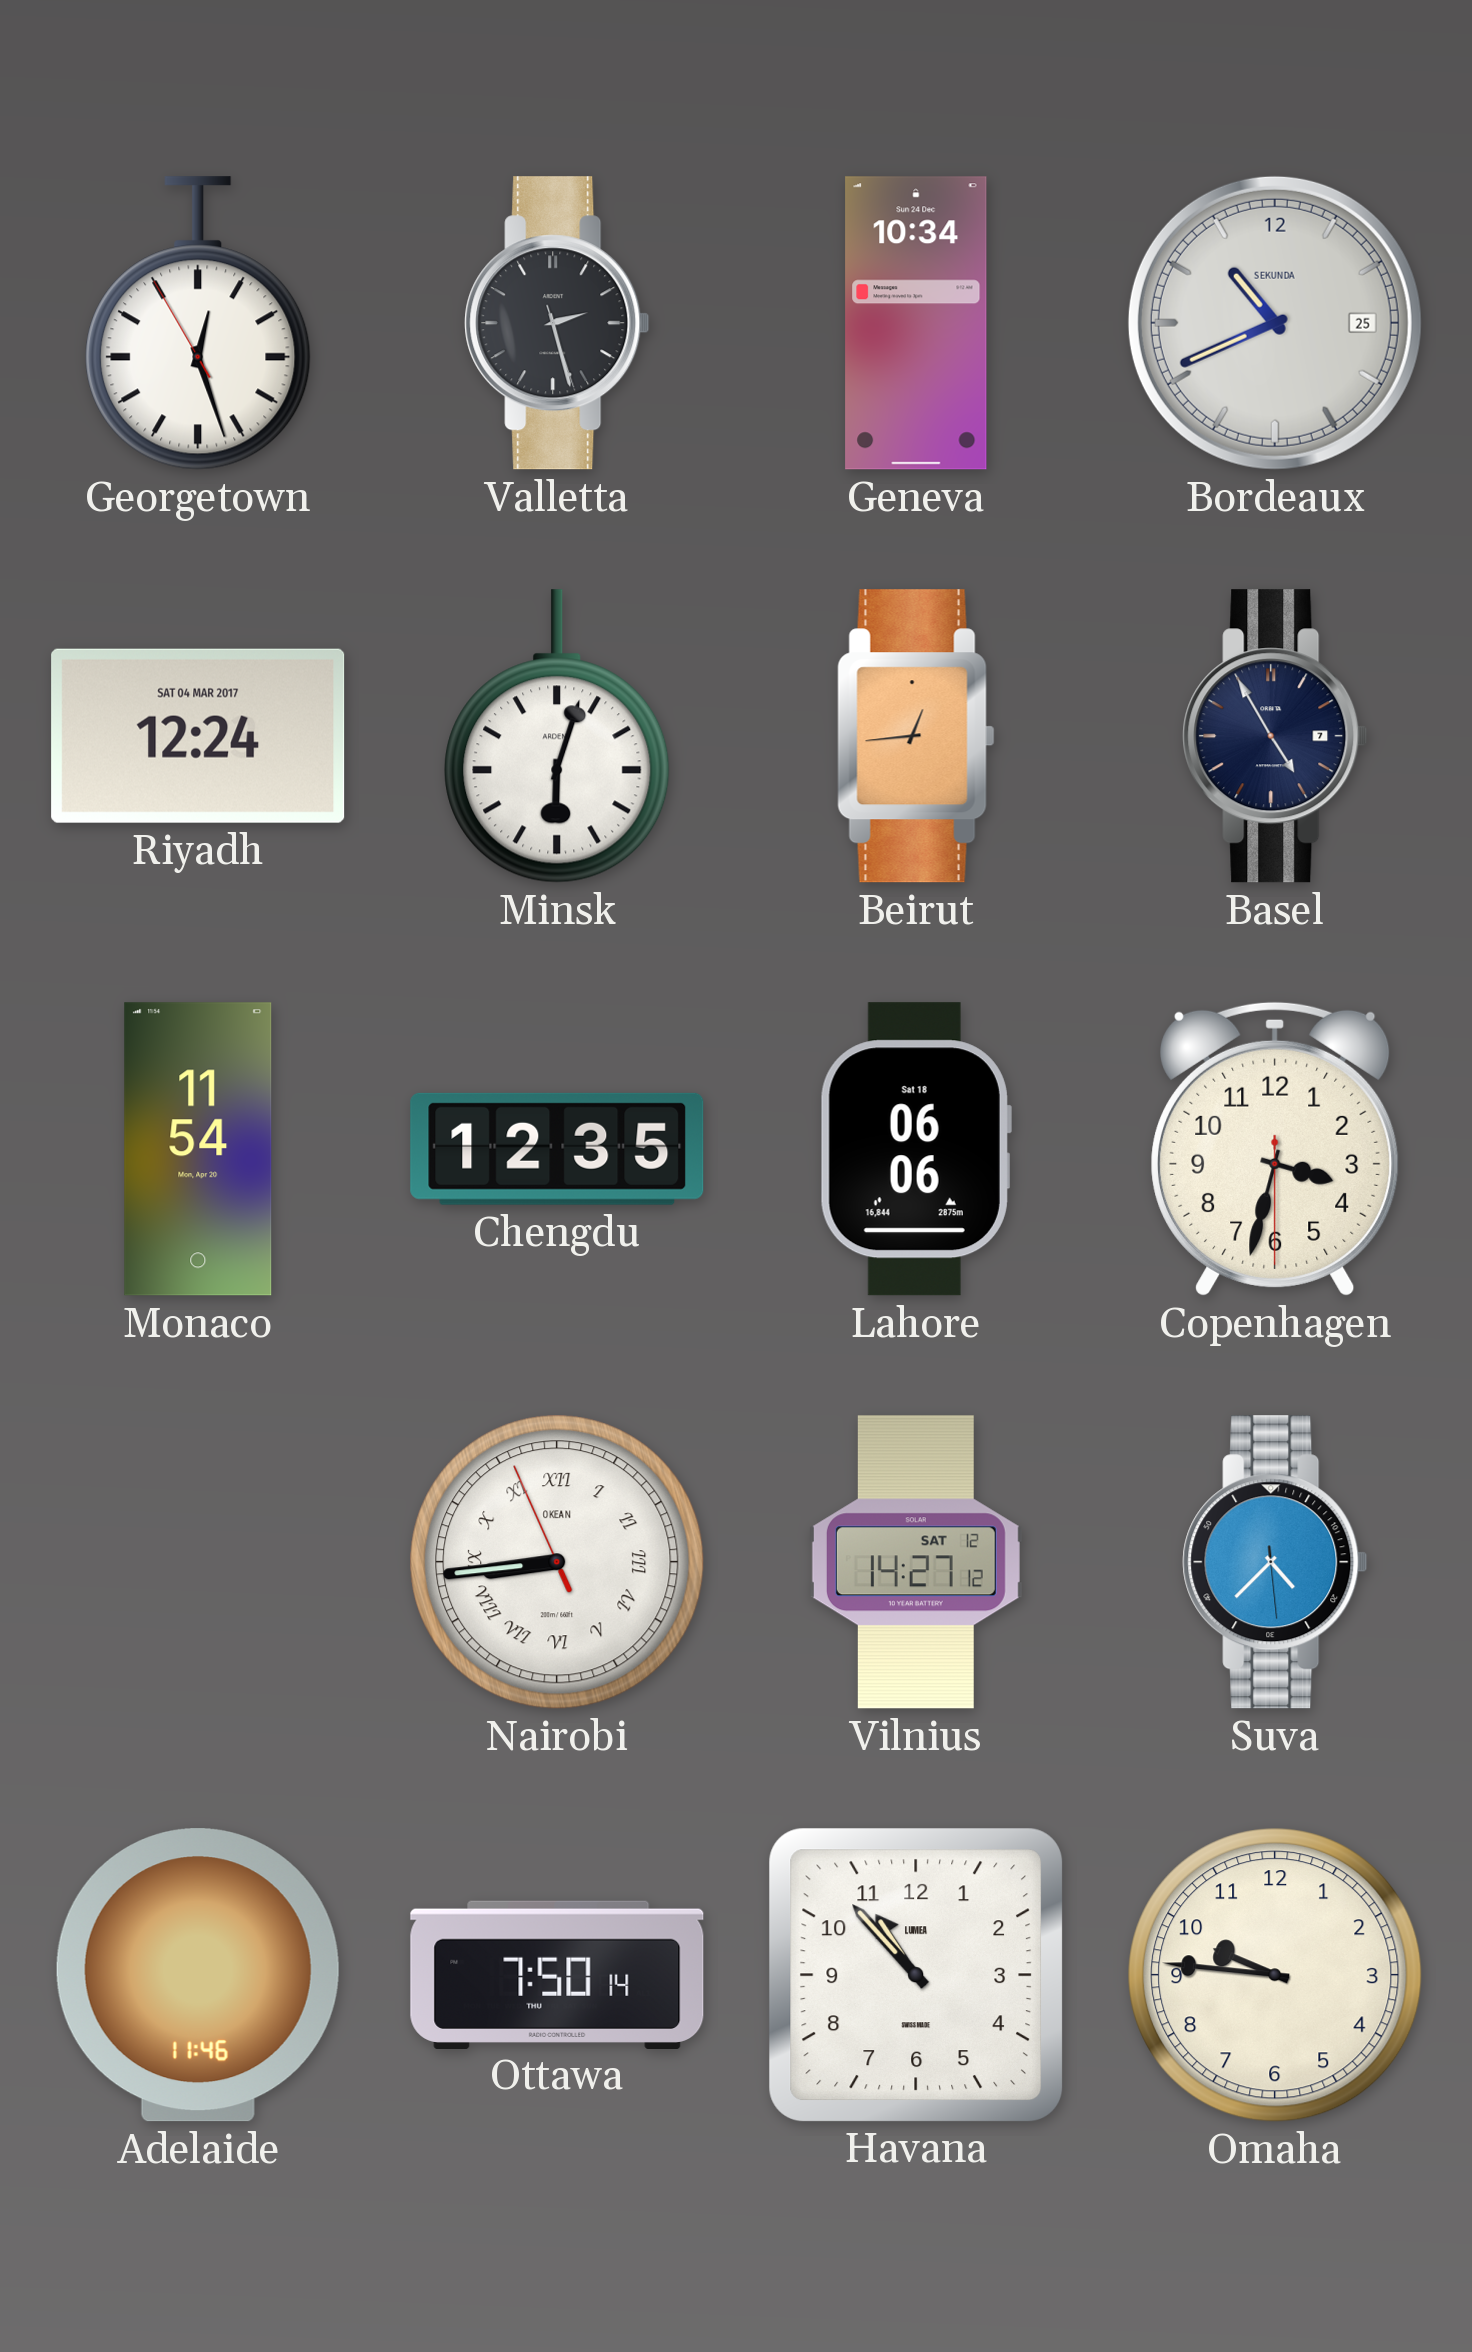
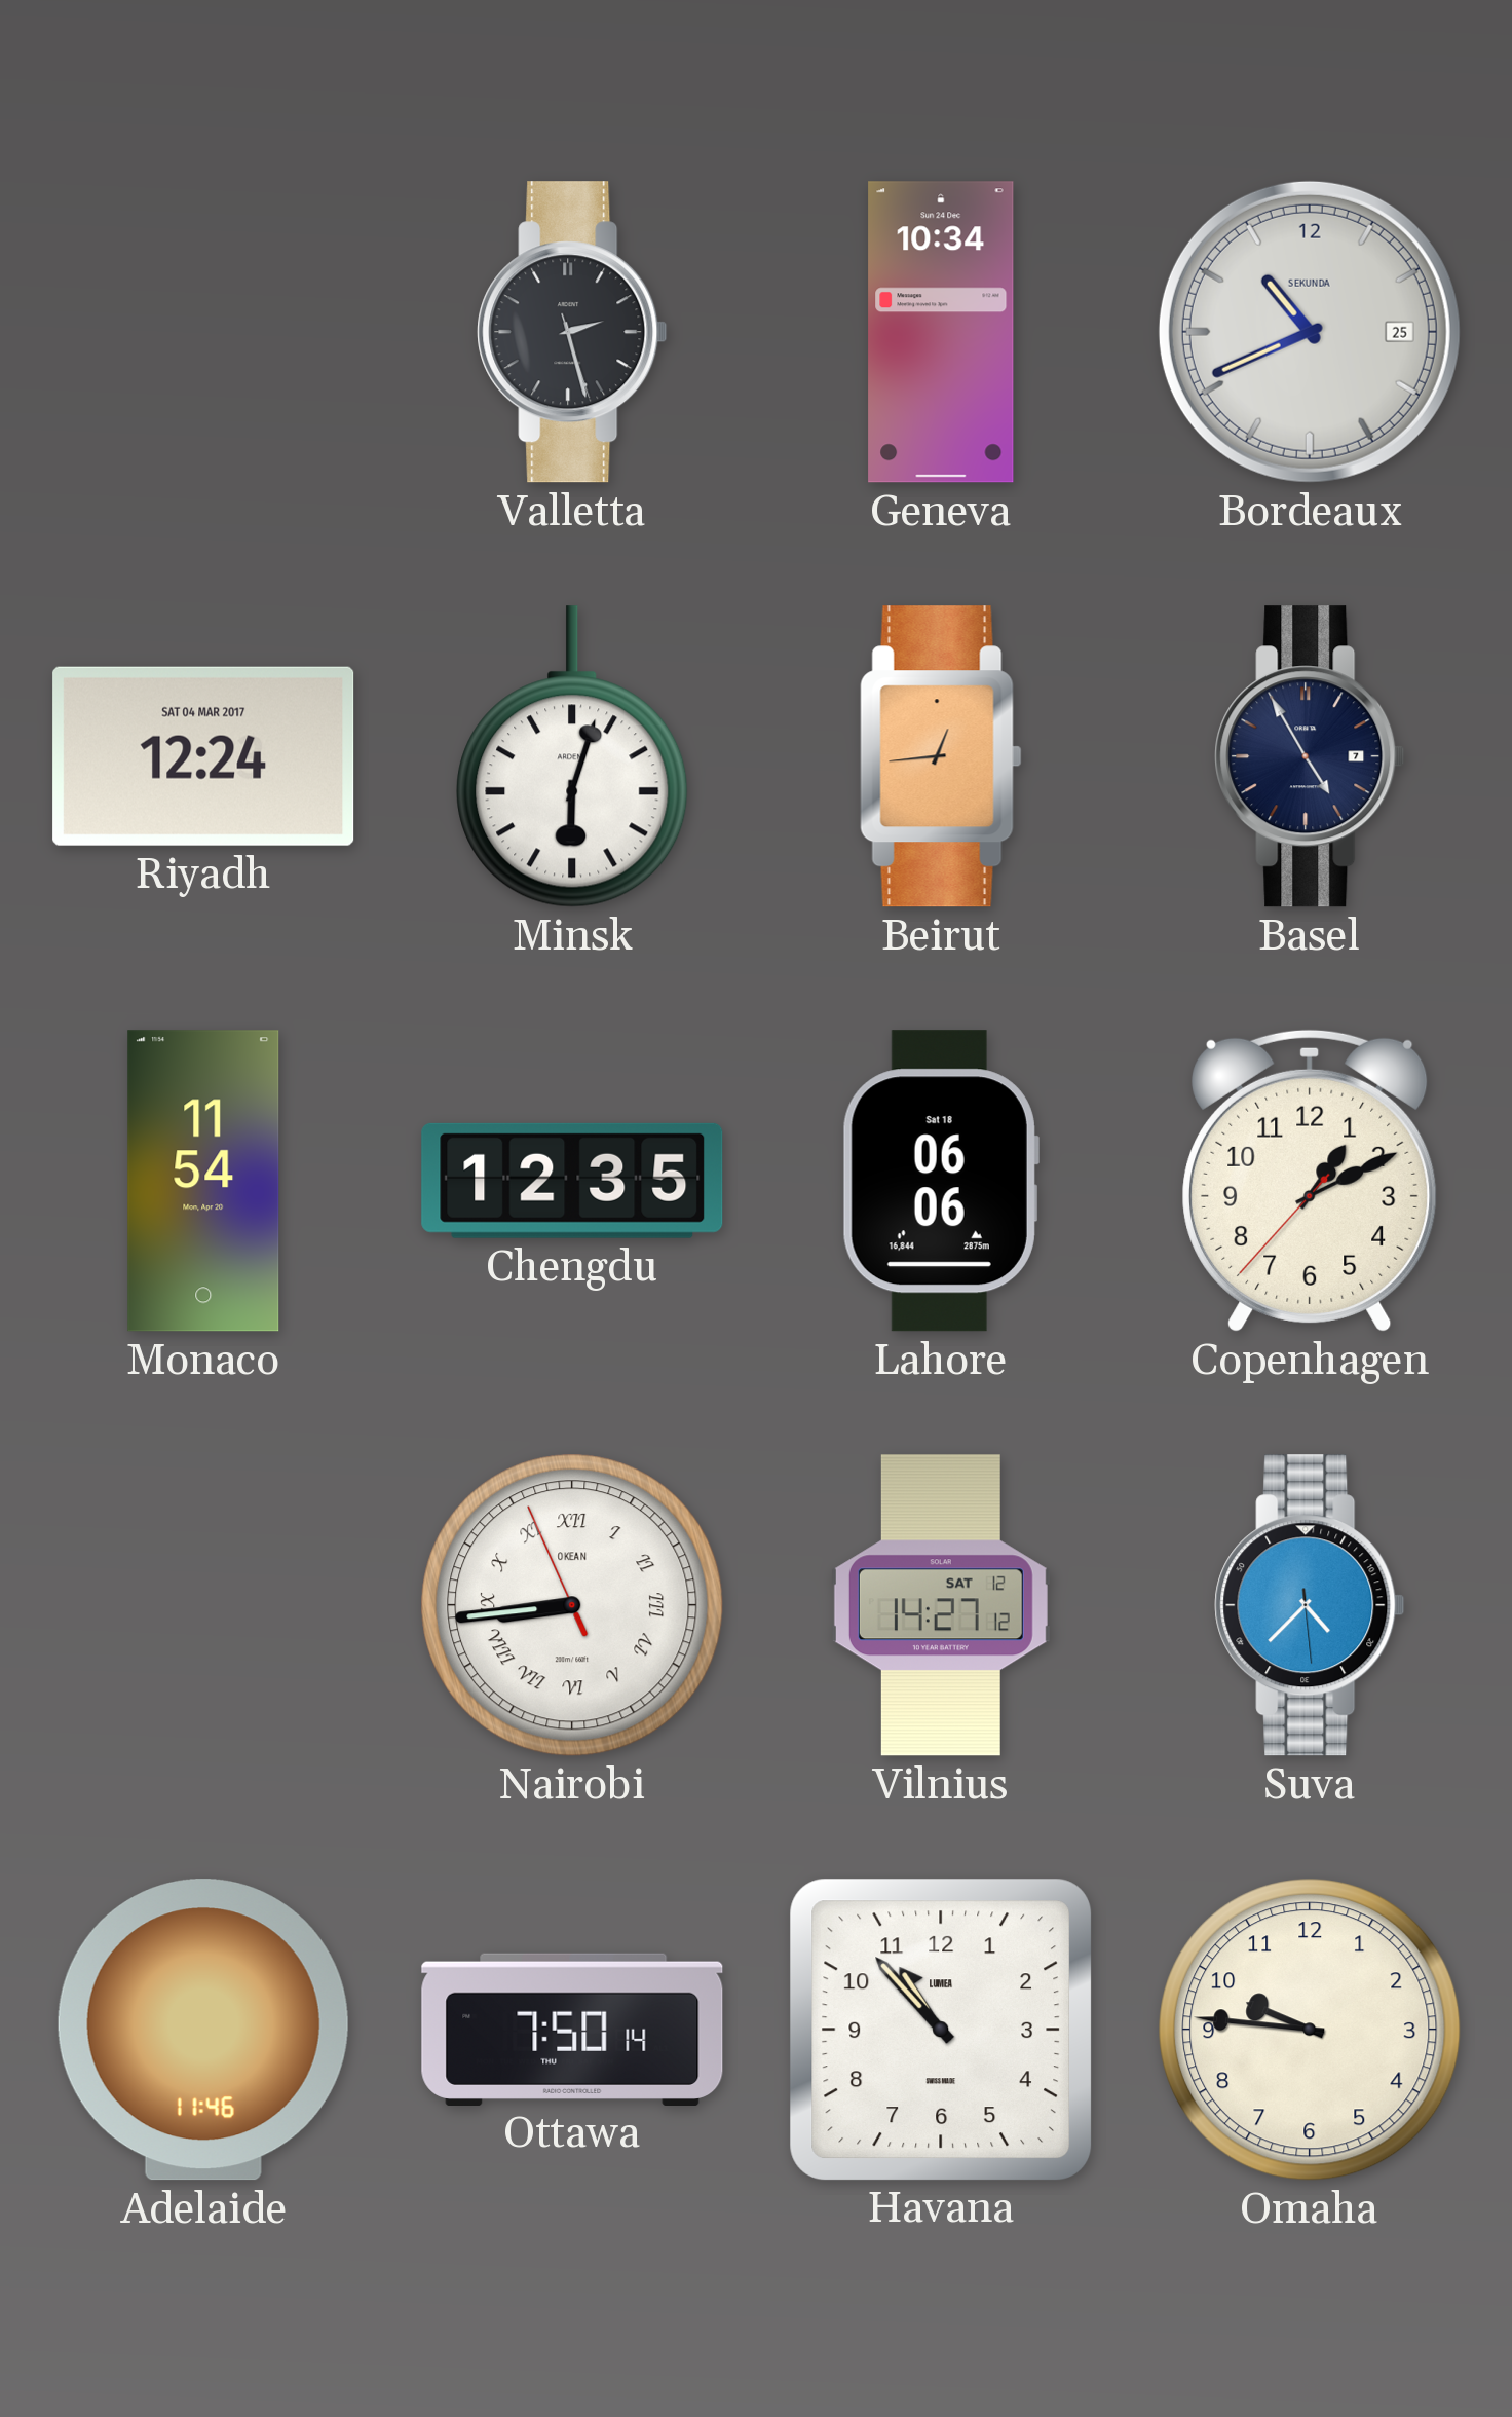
Georgetown: 12:26 -> none
Copenhagen: 3:32 -> 1:10
